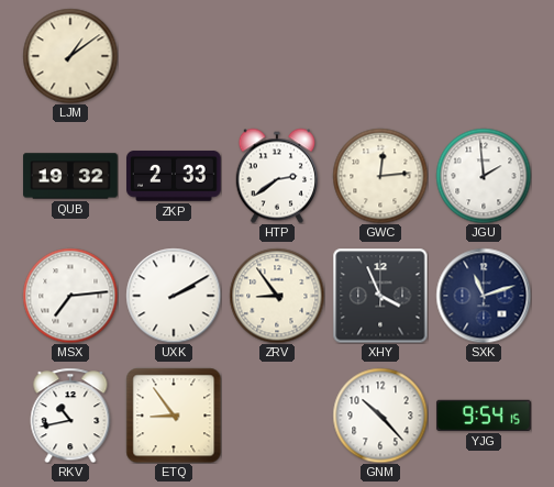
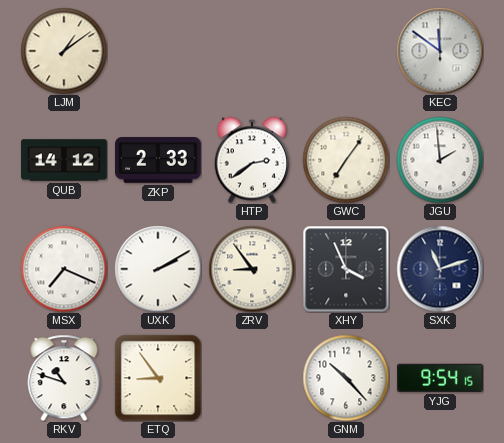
KEC: none -> 11:51
QUB: 19:32 -> 14:12
GWC: 12:14 -> 7:06
MSX: 7:14 -> 7:19
RKV: 10:43 -> 10:48
